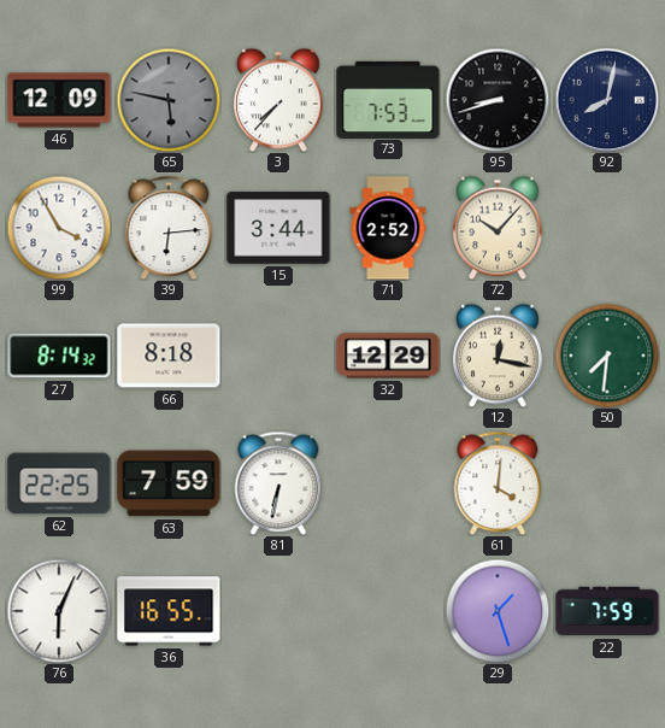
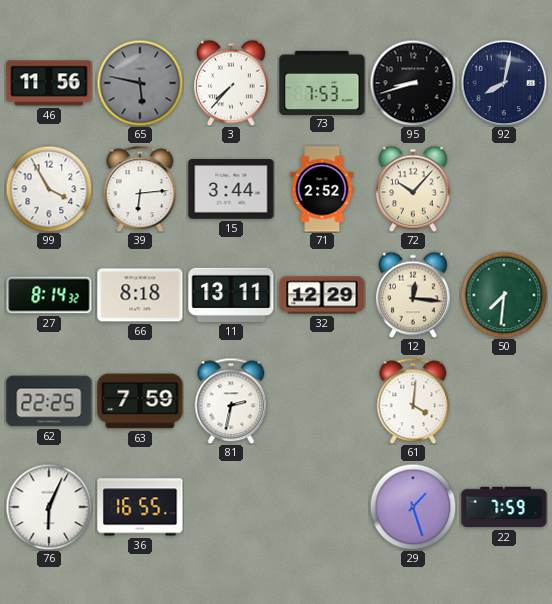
46: 12:09 -> 11:56
11: none -> 13:11
12: 12:17 -> 12:16
81: 6:32 -> 2:32
